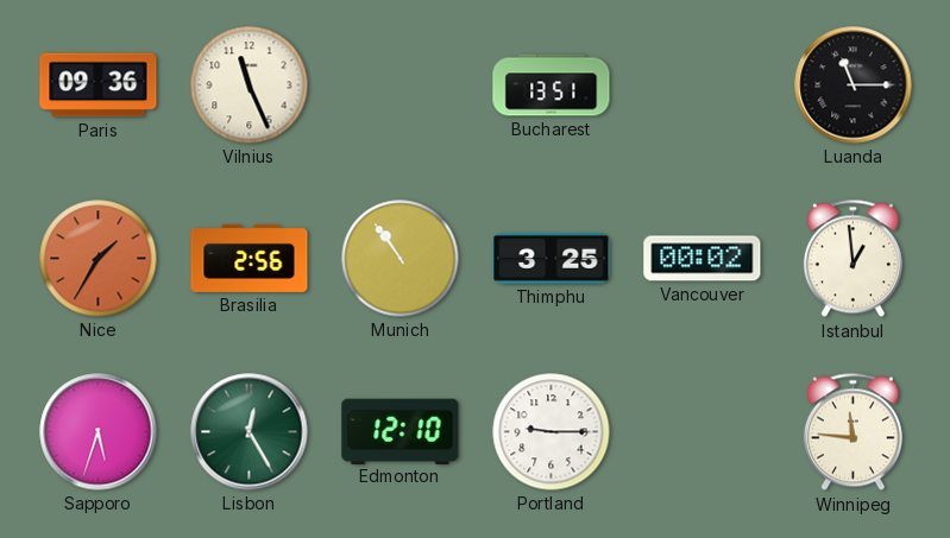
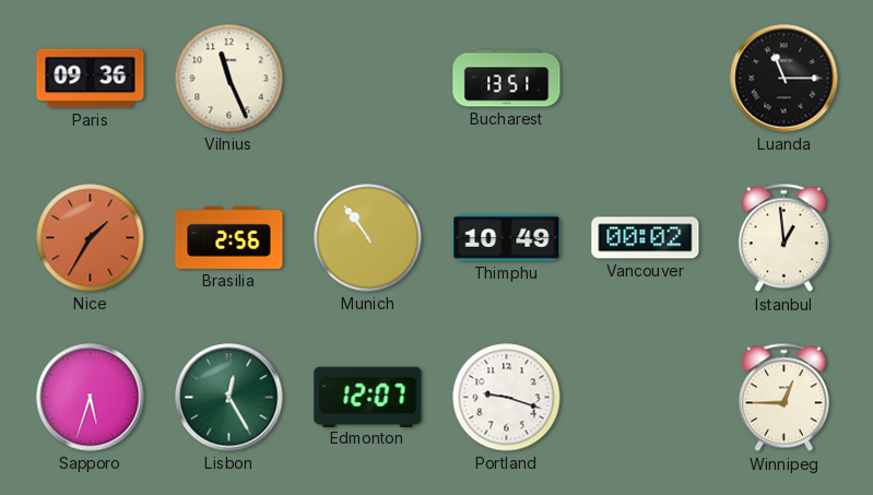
Thimphu: 3:25 -> 10:49
Edmonton: 12:10 -> 12:07
Portland: 9:15 -> 9:18
Winnipeg: 11:46 -> 12:45
